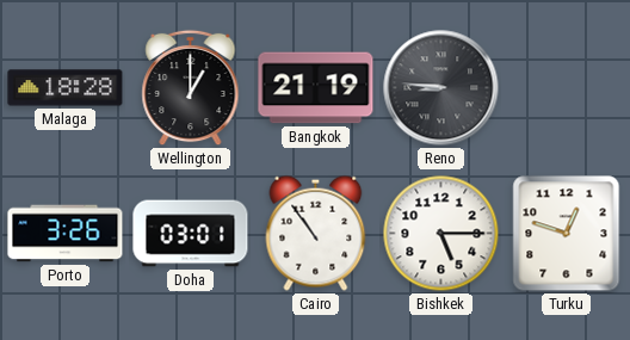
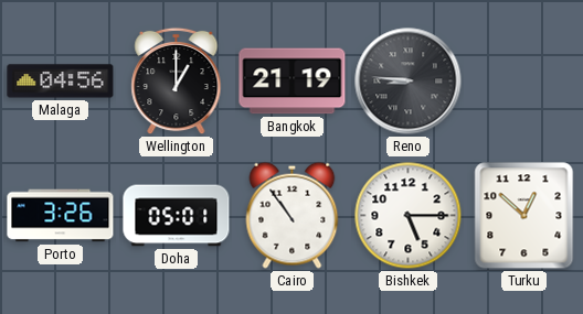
Malaga: 18:28 -> 04:56
Doha: 03:01 -> 05:01
Turku: 12:48 -> 12:52
